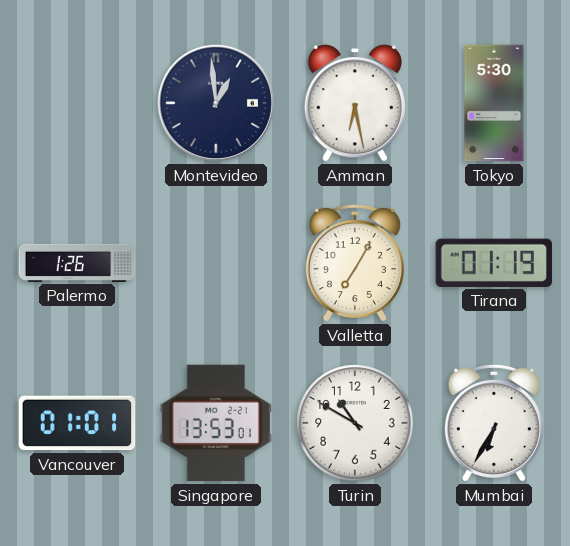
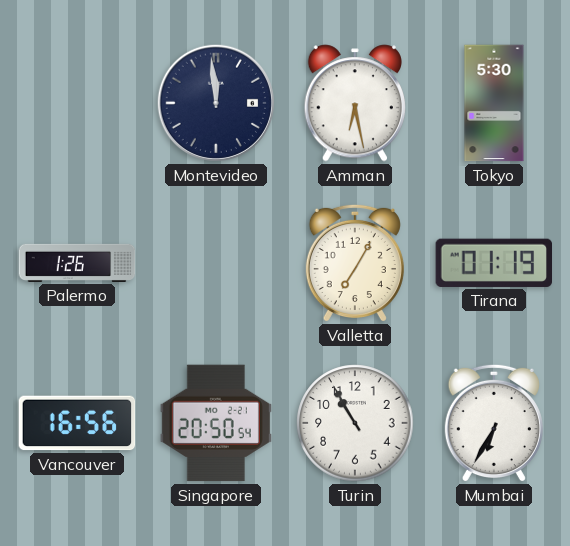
Montevideo: 12:59 -> 11:59
Vancouver: 01:01 -> 16:56
Singapore: 13:53 -> 20:50
Turin: 10:50 -> 10:55
